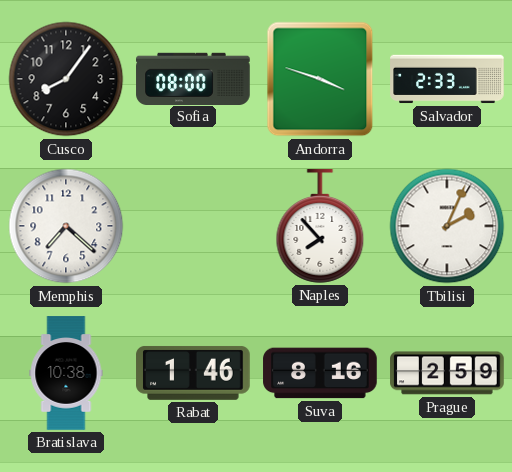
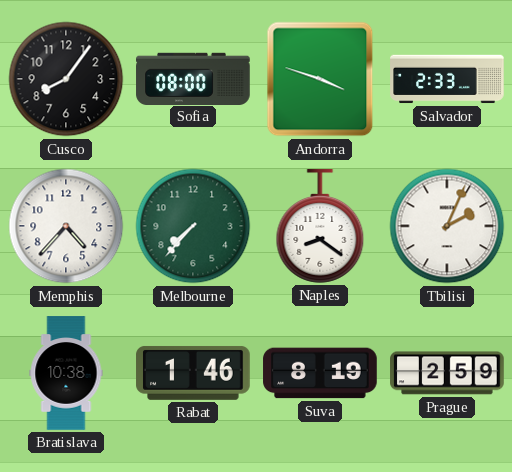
Memphis: 7:22 -> 4:37
Melbourne: none -> 7:37
Naples: 7:53 -> 8:21
Suva: 8:16 -> 8:19
